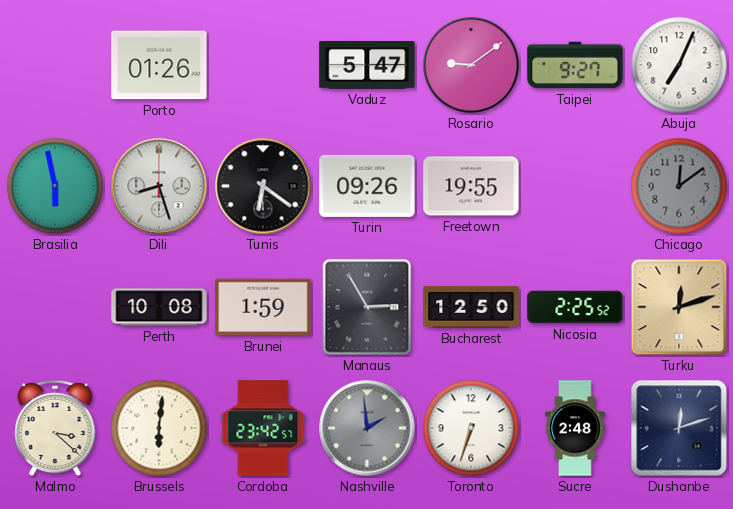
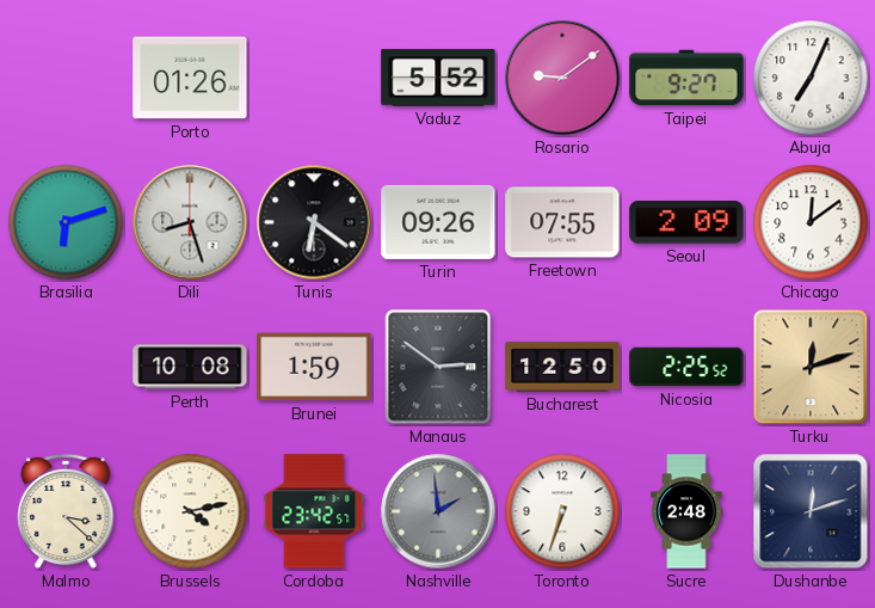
Vaduz: 5:47 -> 5:52
Brasilia: 5:58 -> 6:12
Freetown: 19:55 -> 07:55
Seoul: none -> 2:09
Chicago dial: grey -> white
Manaus: 2:55 -> 2:51
Brussels: 6:01 -> 4:13
